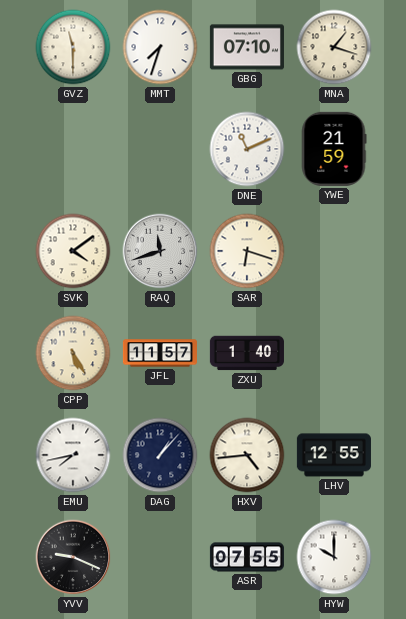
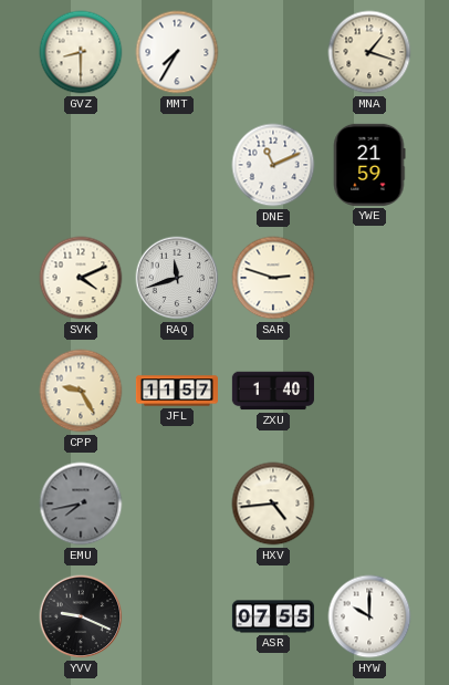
GVZ: 11:30 -> 8:30
MMT: 7:33 -> 7:35
GBG: 07:10 -> none
SVK: 4:09 -> 4:11
SAR: 6:18 -> 2:48
CPP: 5:25 -> 9:25
EMU dial: white -> grey
DAG: 1:07 -> none
LHV: 12:55 -> none
